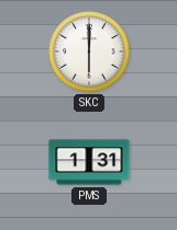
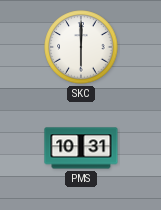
PMS: 1:31 -> 10:31
